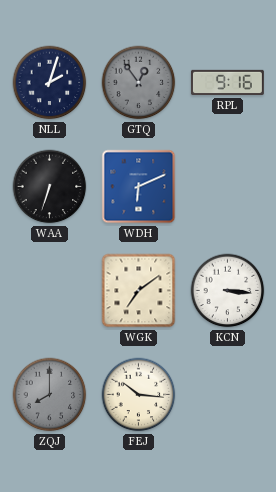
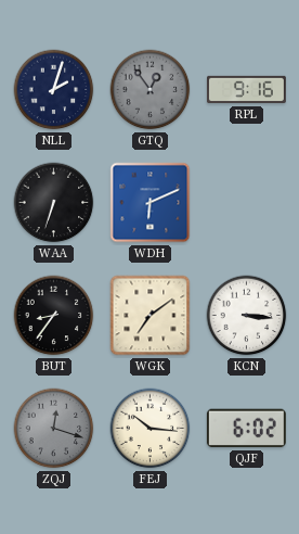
BUT: none -> 8:36
ZQJ: 8:00 -> 12:18
QJF: none -> 6:02
